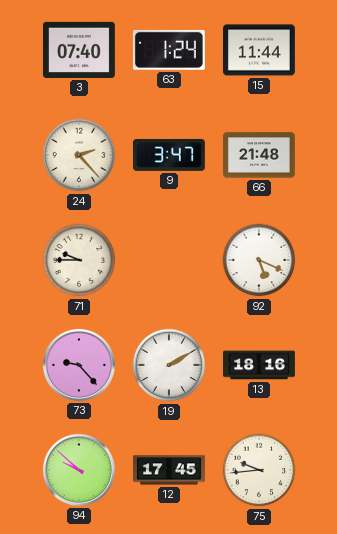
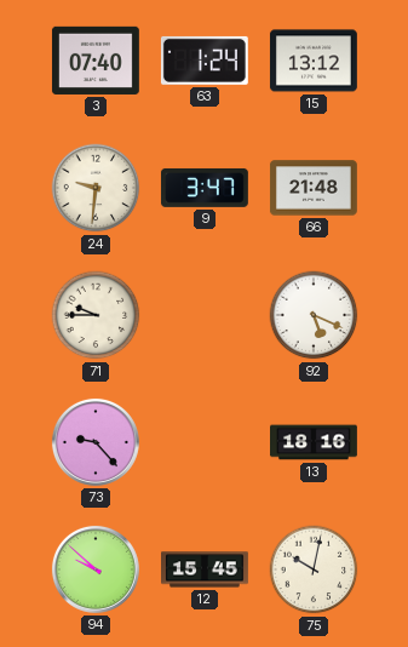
15: 11:44 -> 13:12
24: 2:23 -> 9:31
19: 2:10 -> none
12: 17:45 -> 15:45
75: 9:44 -> 10:02
